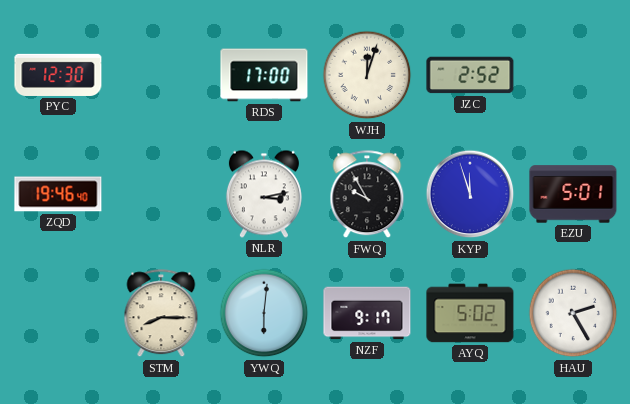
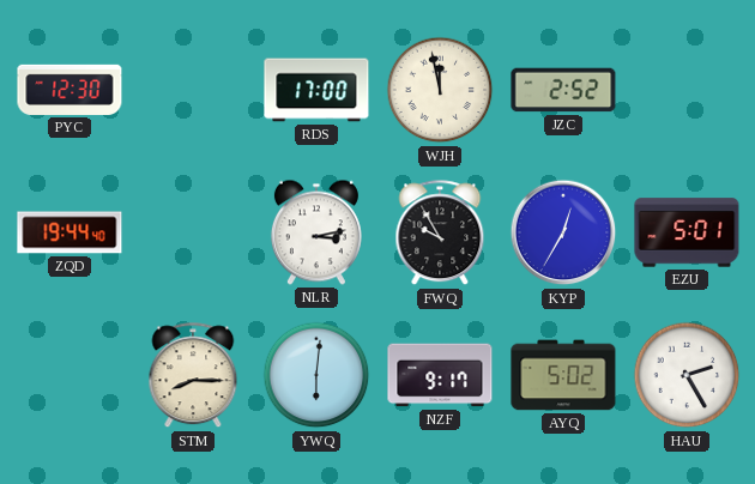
WJH: 12:03 -> 11:58
ZQD: 19:46 -> 19:44
KYP: 11:57 -> 12:35
